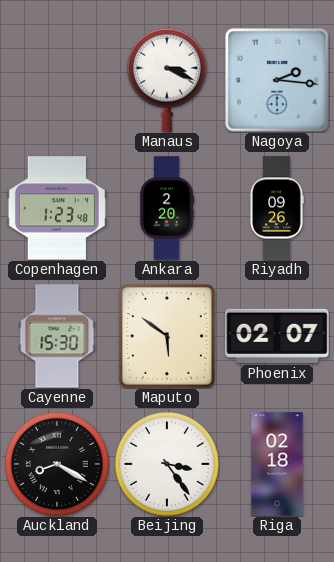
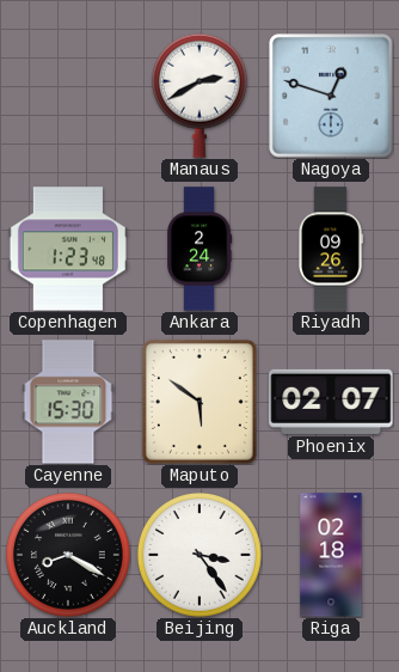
Manaus: 3:19 -> 2:40
Nagoya: 2:16 -> 12:48
Ankara: 2:20 -> 2:24
